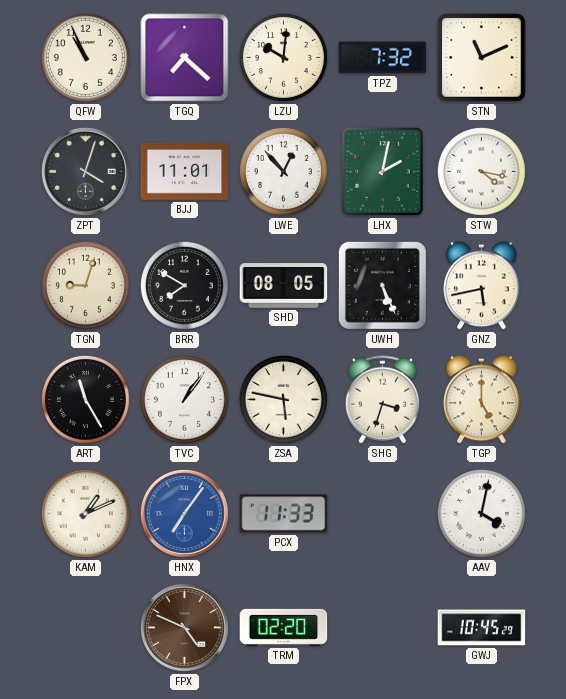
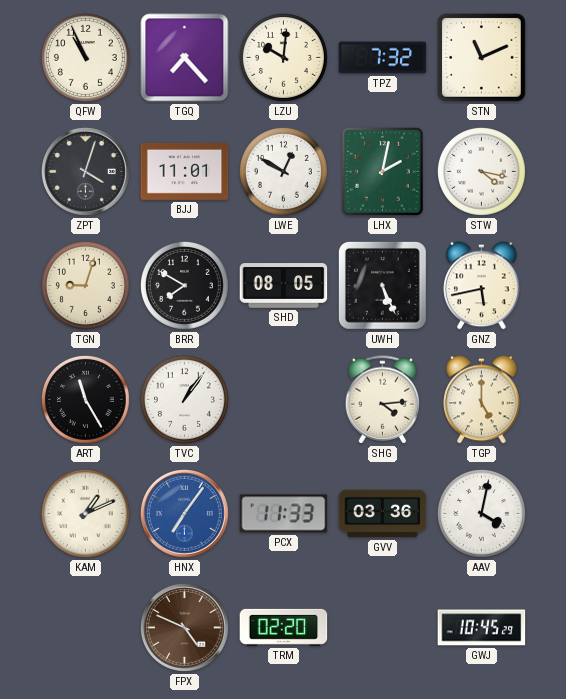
TGQ: 7:22 -> 7:23
LWE: 12:53 -> 12:50
ZSA: 5:47 -> none
SHG: 3:33 -> 4:14
GVV: none -> 03:36
